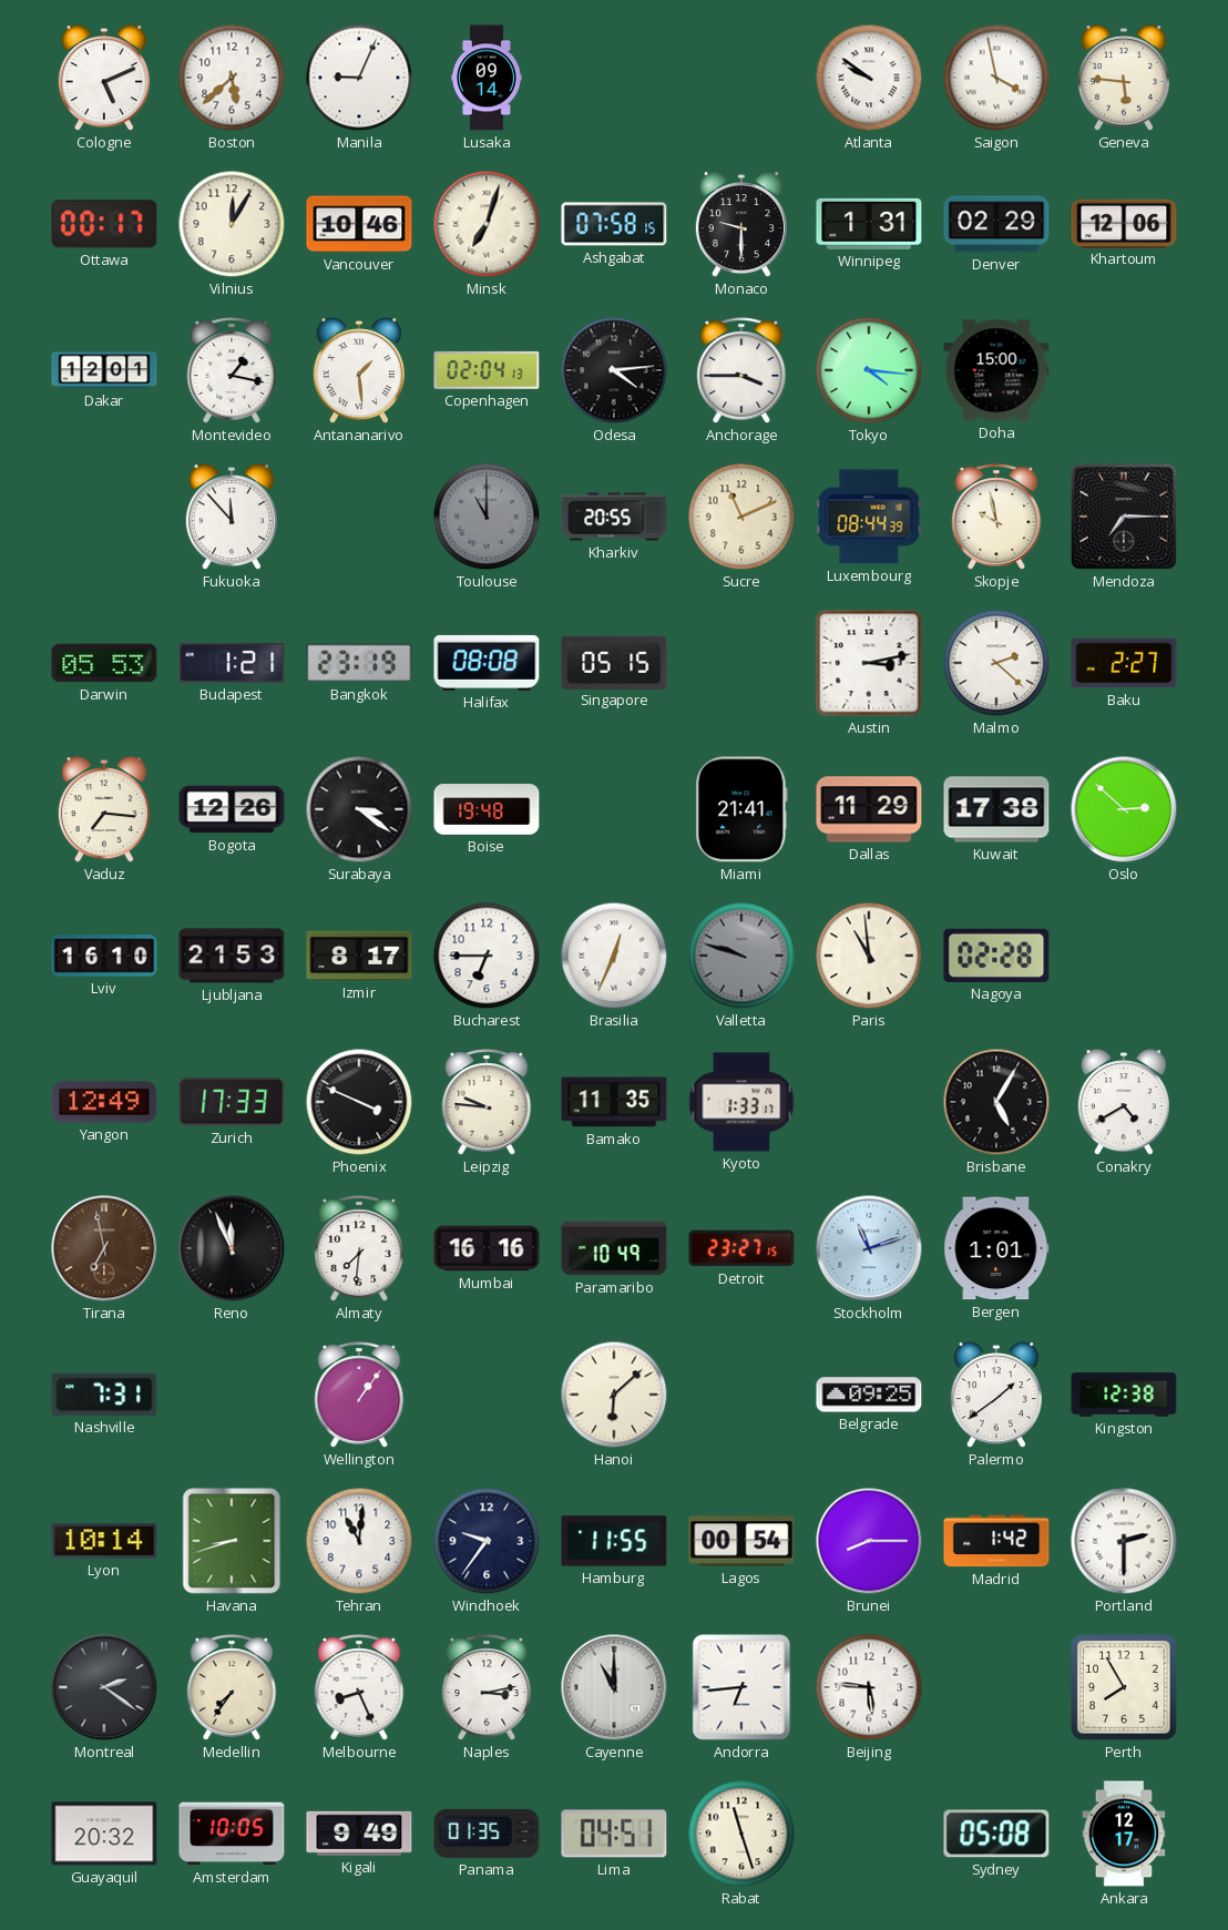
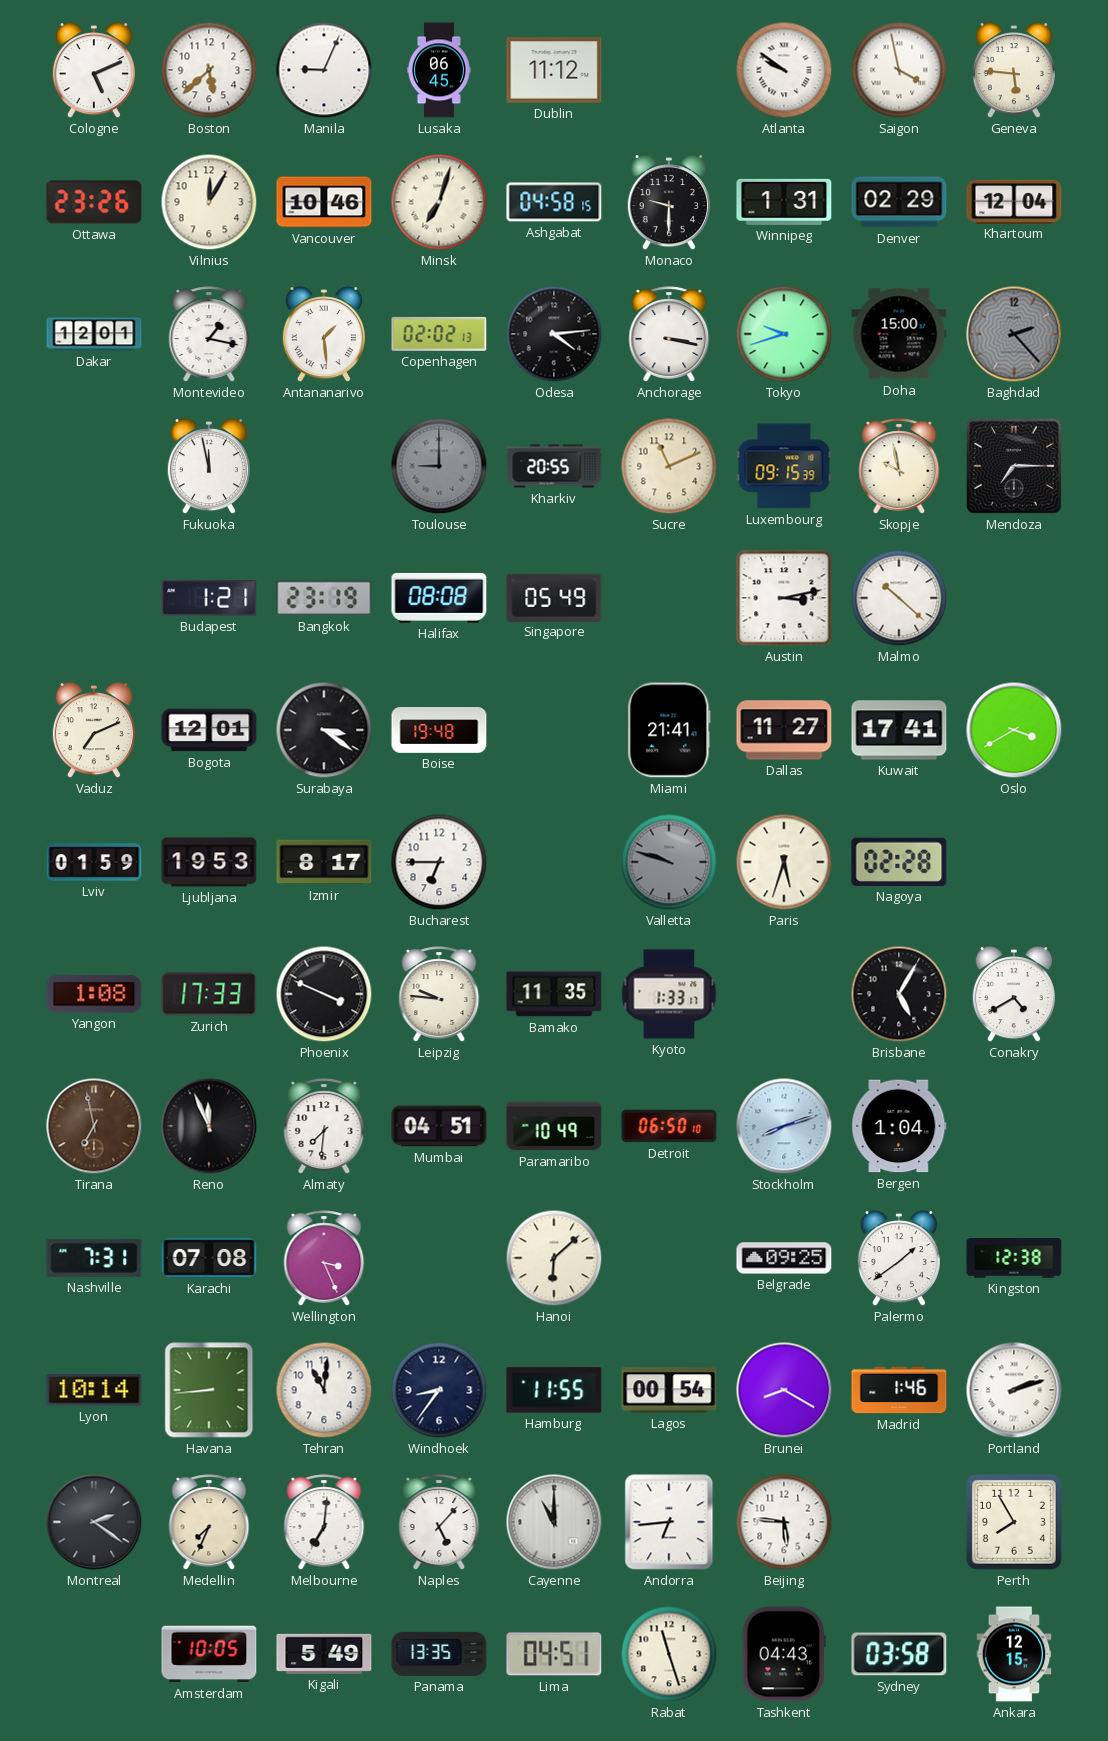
Lusaka: 09:14 -> 06:45
Dublin: none -> 11:12
Ottawa: 00:17 -> 23:26
Ashgabat: 07:58 -> 04:58
Khartoum: 12:06 -> 12:04
Copenhagen: 02:04 -> 02:02
Anchorage: 3:45 -> 3:17
Tokyo: 4:16 -> 9:42
Baghdad: none -> 2:23
Fukuoka: 11:53 -> 11:58
Toulouse: 11:00 -> 9:00
Luxembourg: 08:44 -> 09:15
Darwin: 05:53 -> none
Singapore: 05:15 -> 05:49
Malmo: 2:22 -> 10:22
Baku: 2:27 -> none
Vaduz: 7:16 -> 7:11
Bogota: 12:26 -> 12:01
Dallas: 11:29 -> 11:27
Kuwait: 17:38 -> 17:41
Oslo: 2:52 -> 3:40
Lviv: 16:10 -> 01:59
Ljubljana: 21:53 -> 19:53
Brasilia: 12:34 -> none
Paris: 10:59 -> 5:33
Yangon: 12:49 -> 1:08
Mumbai: 16:16 -> 04:51
Detroit: 23:27 -> 06:50
Stockholm: 11:12 -> 8:12
Bergen: 1:01 -> 1:04
Karachi: none -> 07:08
Wellington: 1:06 -> 3:26
Havana: 8:42 -> 8:44
Windhoek: 9:36 -> 8:36
Brunei: 8:15 -> 8:20
Madrid: 1:42 -> 1:46
Portland: 2:30 -> 2:12
Medellin: 7:36 -> 7:34
Melbourne: 8:26 -> 7:01
Naples: 3:13 -> 5:07
Guayaquil: 20:32 -> none
Kigali: 9:49 -> 5:49
Panama: 01:35 -> 13:35
Tashkent: none -> 04:43
Sydney: 05:08 -> 03:58
Ankara: 12:17 -> 12:15
